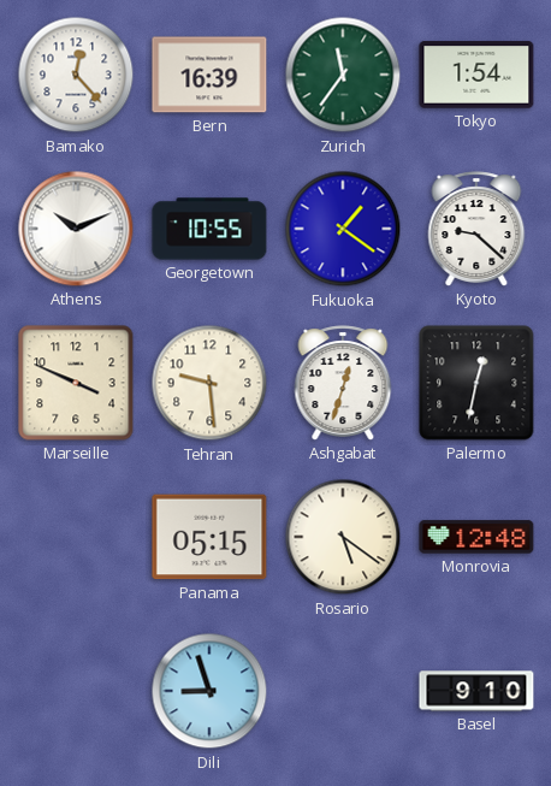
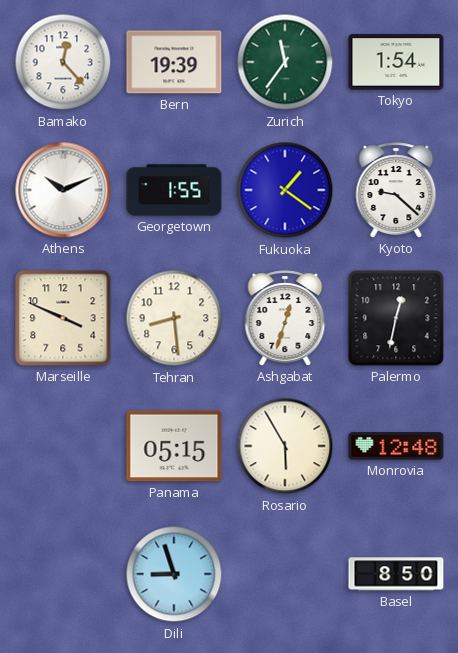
Bern: 16:39 -> 19:39
Georgetown: 10:55 -> 1:55
Tehran: 9:29 -> 8:29
Rosario: 5:21 -> 5:55
Basel: 9:10 -> 8:50
